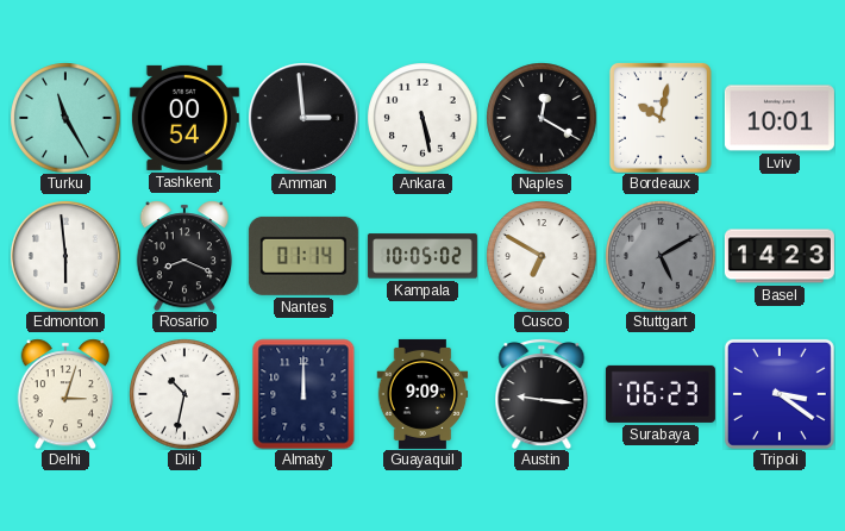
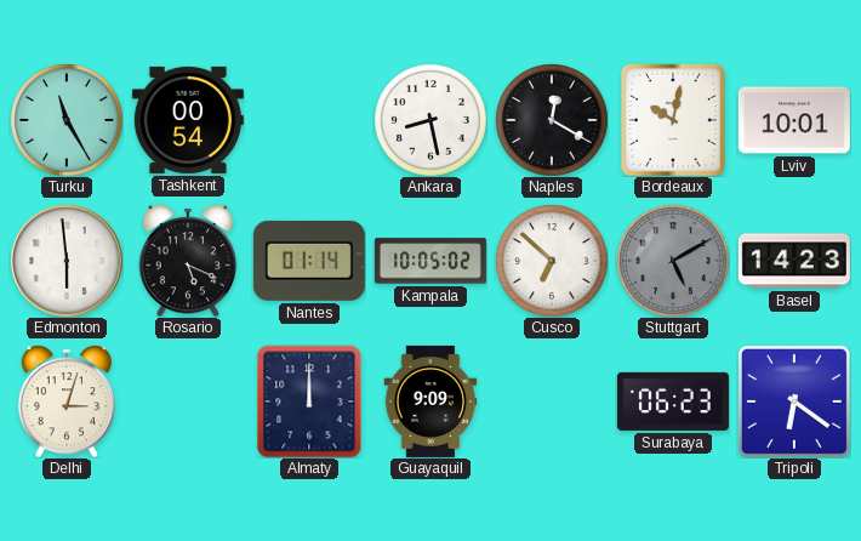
Amman: 2:59 -> none
Ankara: 5:28 -> 8:28
Rosario: 8:19 -> 5:19
Cusco: 6:50 -> 6:52
Dili: 10:32 -> none
Austin: 9:16 -> none
Tripoli: 3:21 -> 6:21
